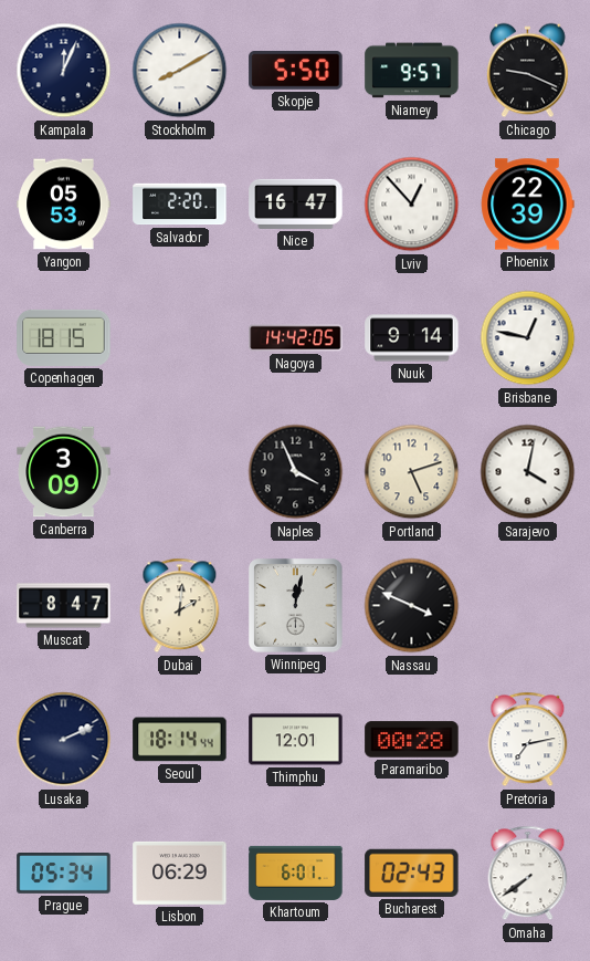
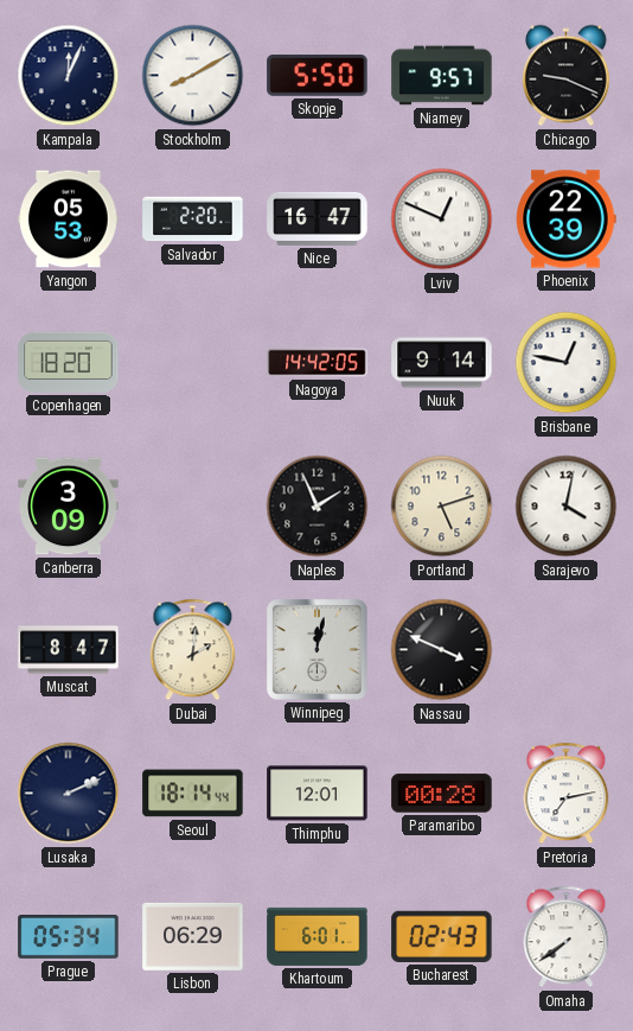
Lviv: 12:53 -> 12:49
Copenhagen: 18:15 -> 18:20
Naples: 3:56 -> 1:56
